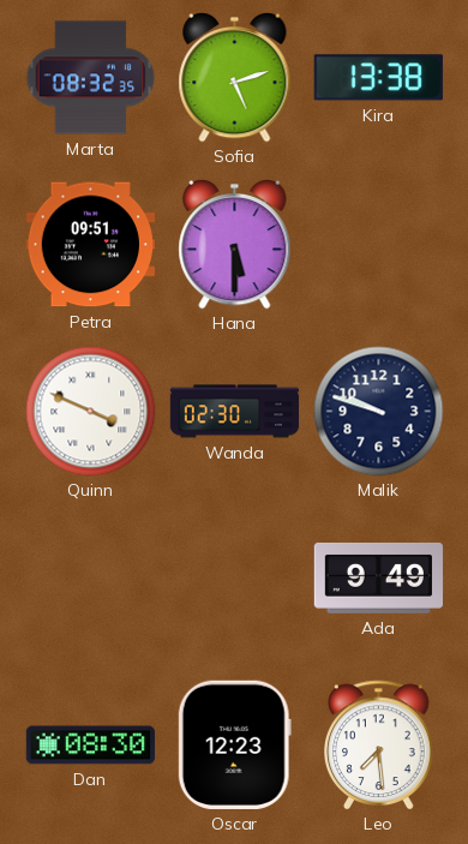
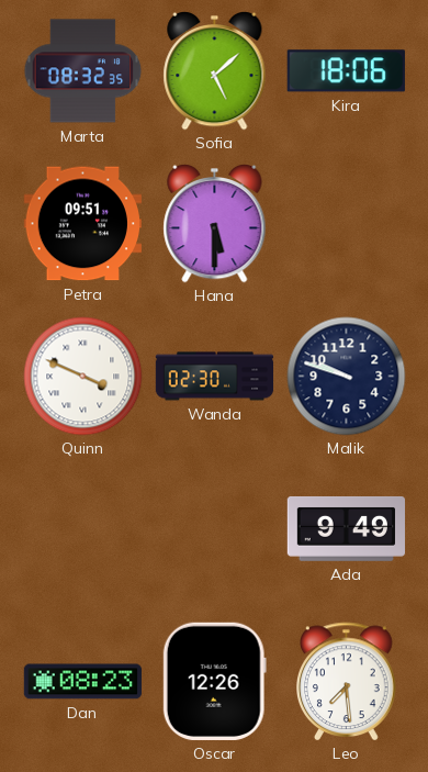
Sofia: 5:12 -> 5:08
Kira: 13:38 -> 18:06
Dan: 08:30 -> 08:23
Oscar: 12:23 -> 12:26
